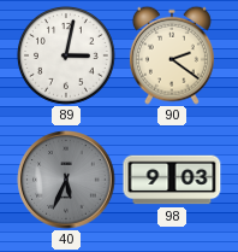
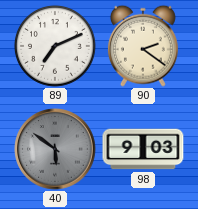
89: 3:02 -> 7:11
40: 5:34 -> 5:51
